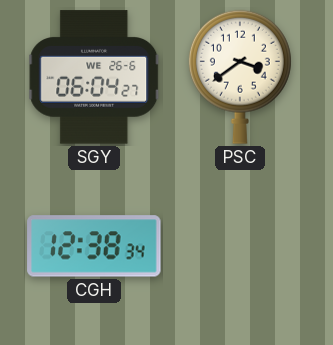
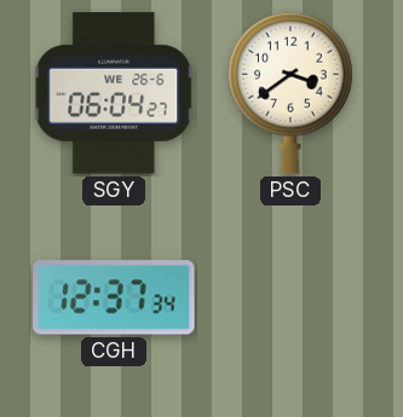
CGH: 12:38 -> 12:37
